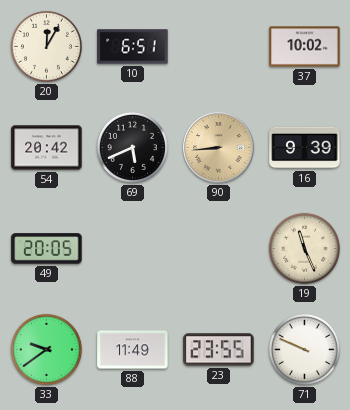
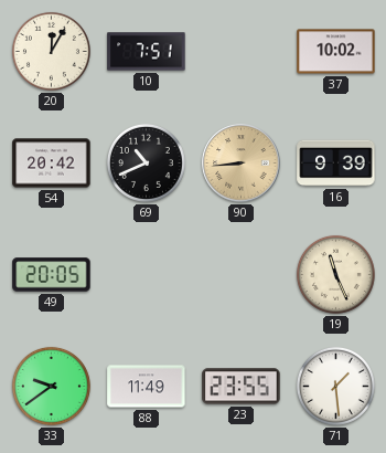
10: 6:51 -> 7:51
69: 5:41 -> 10:41
71: 9:49 -> 1:29
